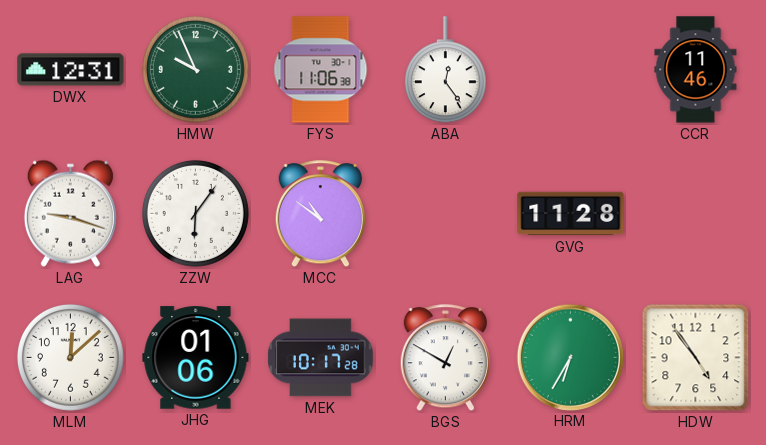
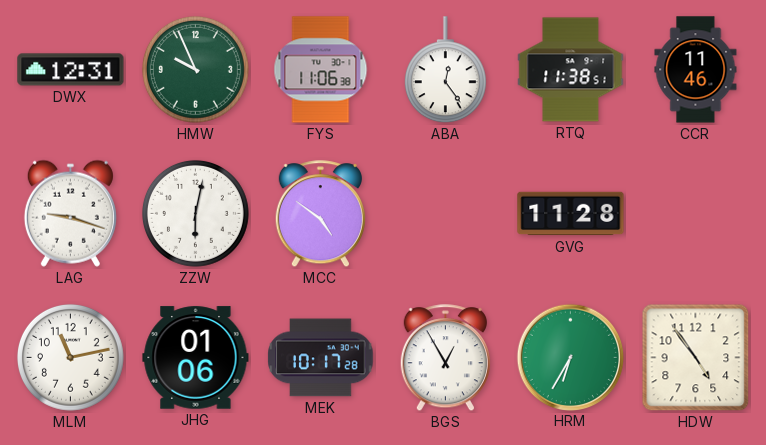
RTQ: none -> 11:38
ZZW: 6:06 -> 6:02
MCC: 10:51 -> 4:51
MLM: 12:08 -> 11:13
BGS: 12:50 -> 12:55
